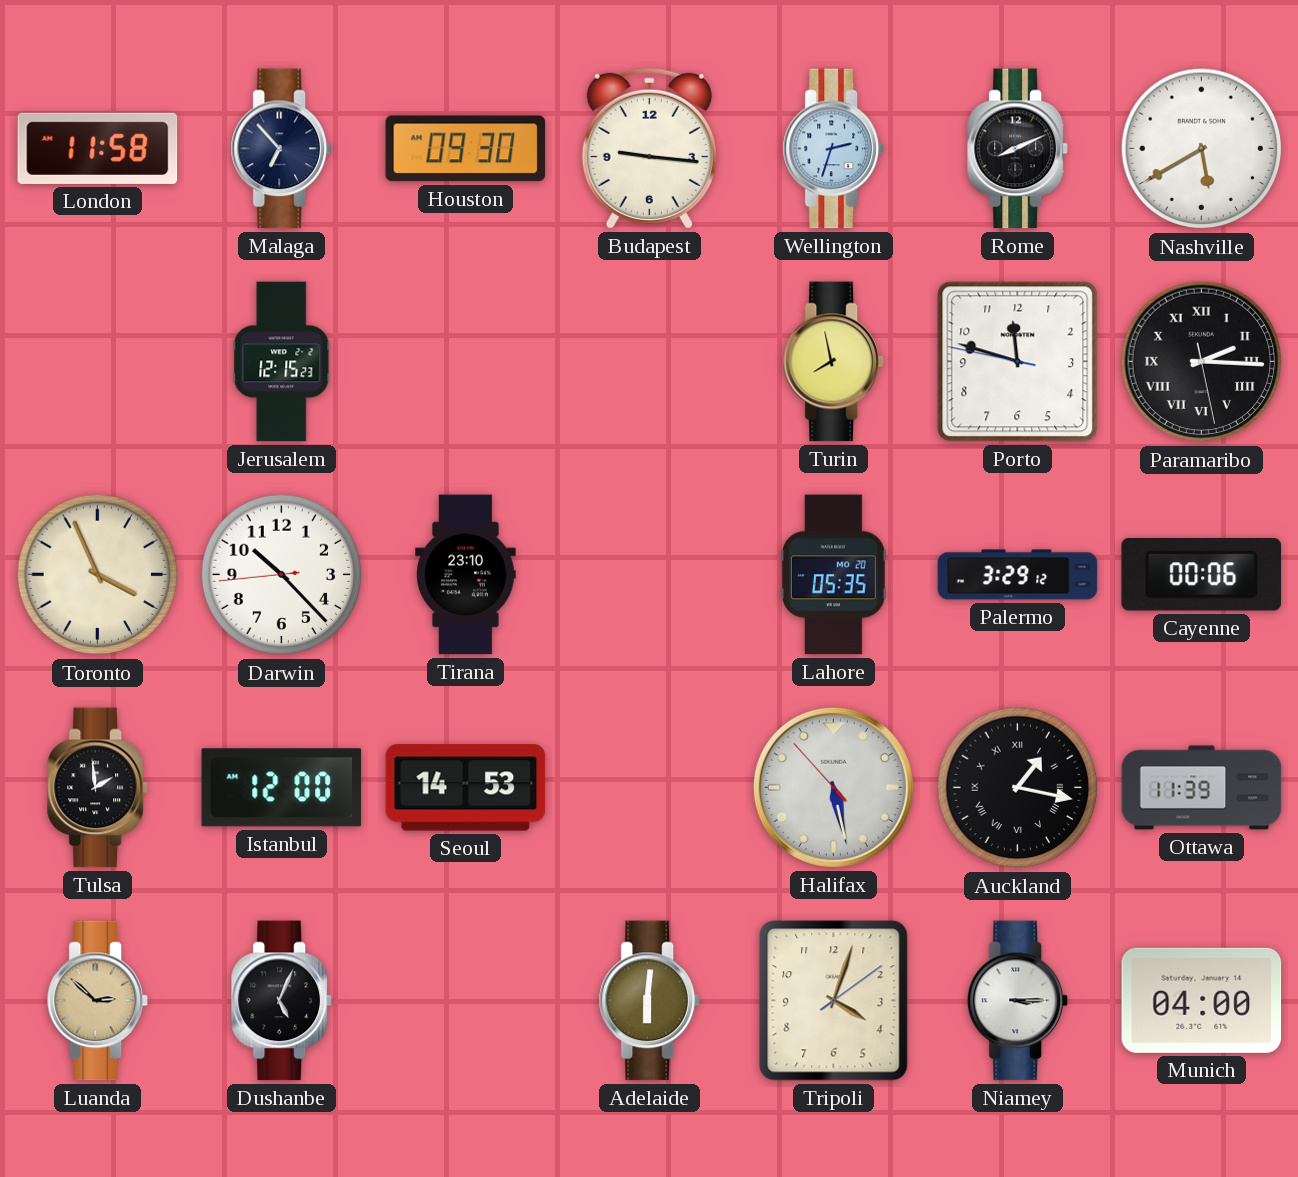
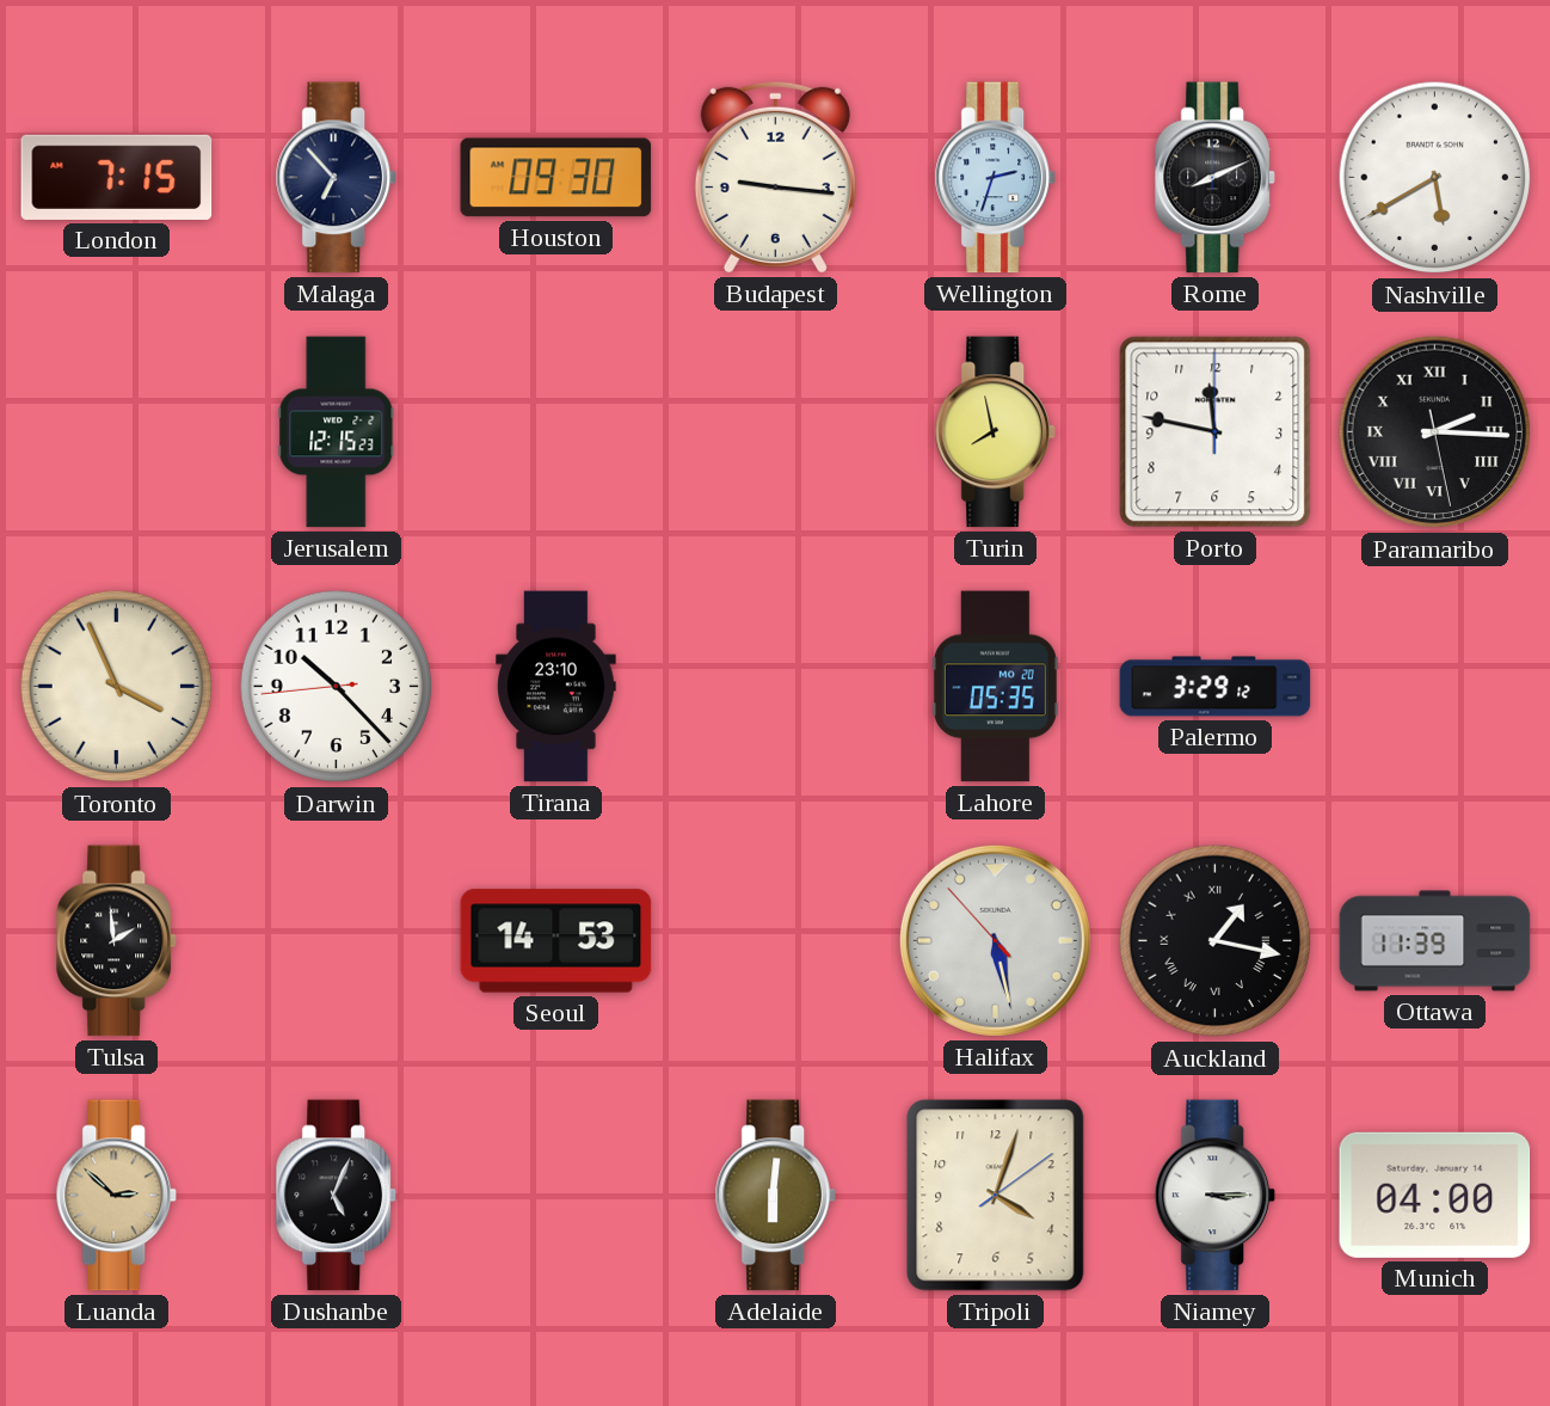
London: 11:58 -> 7:15
Porto: 11:47:47 -> 11:47:00
Cayenne: 00:06 -> none
Istanbul: 12:00 -> none
